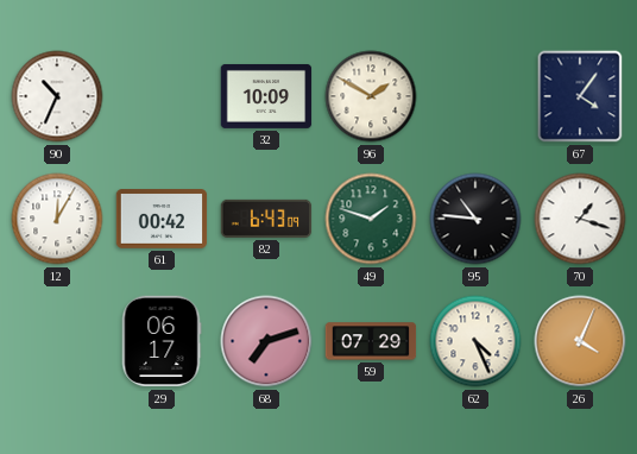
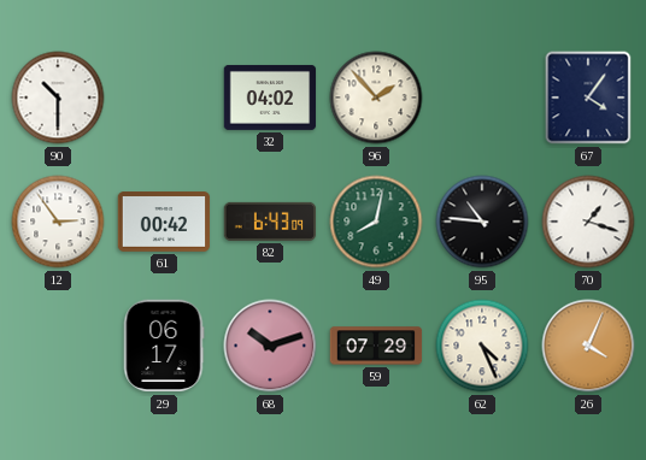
90: 10:34 -> 10:30
32: 10:09 -> 04:02
96: 1:50 -> 1:53
12: 12:05 -> 2:54
49: 1:48 -> 8:02
68: 7:12 -> 10:12
